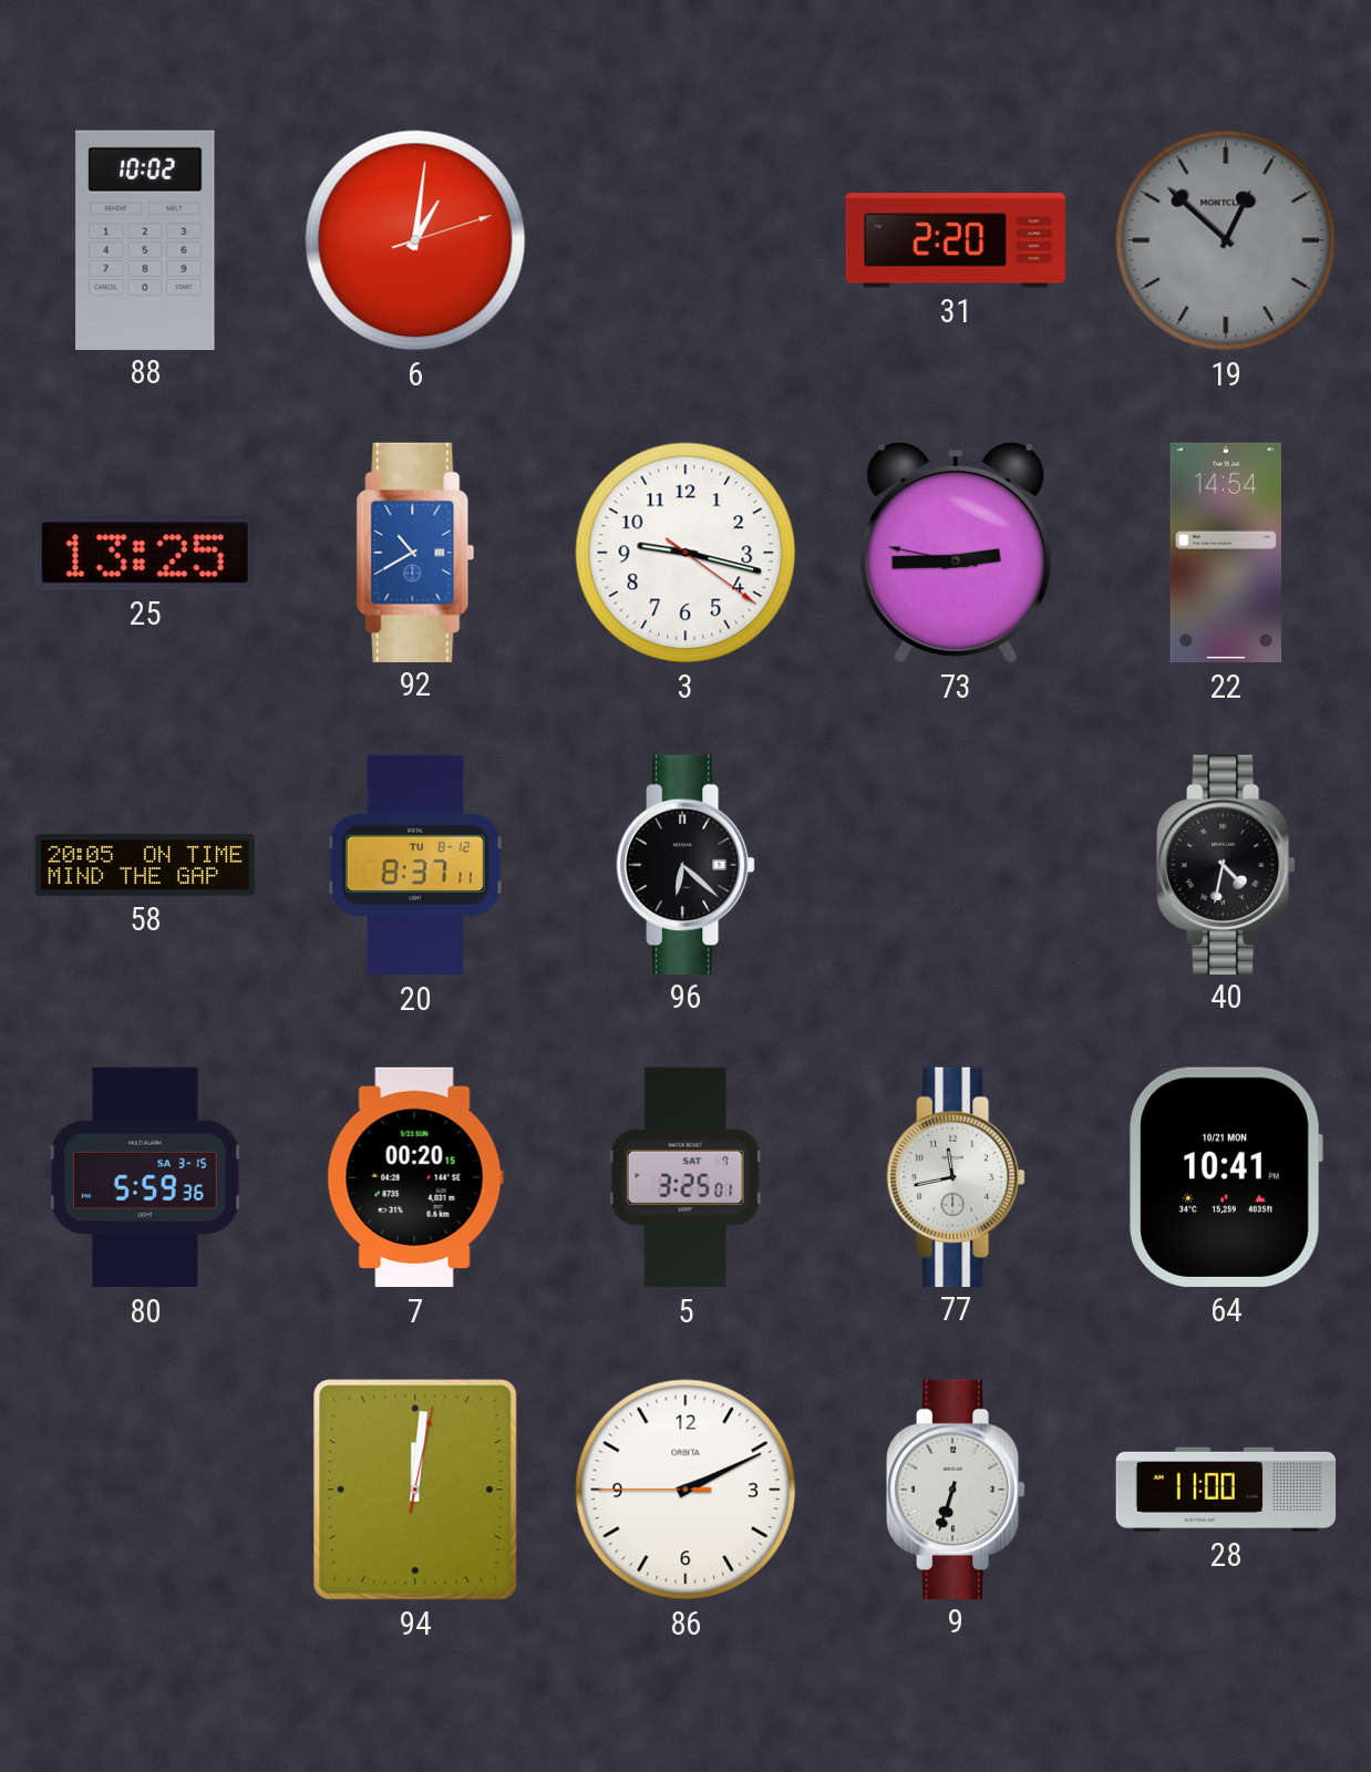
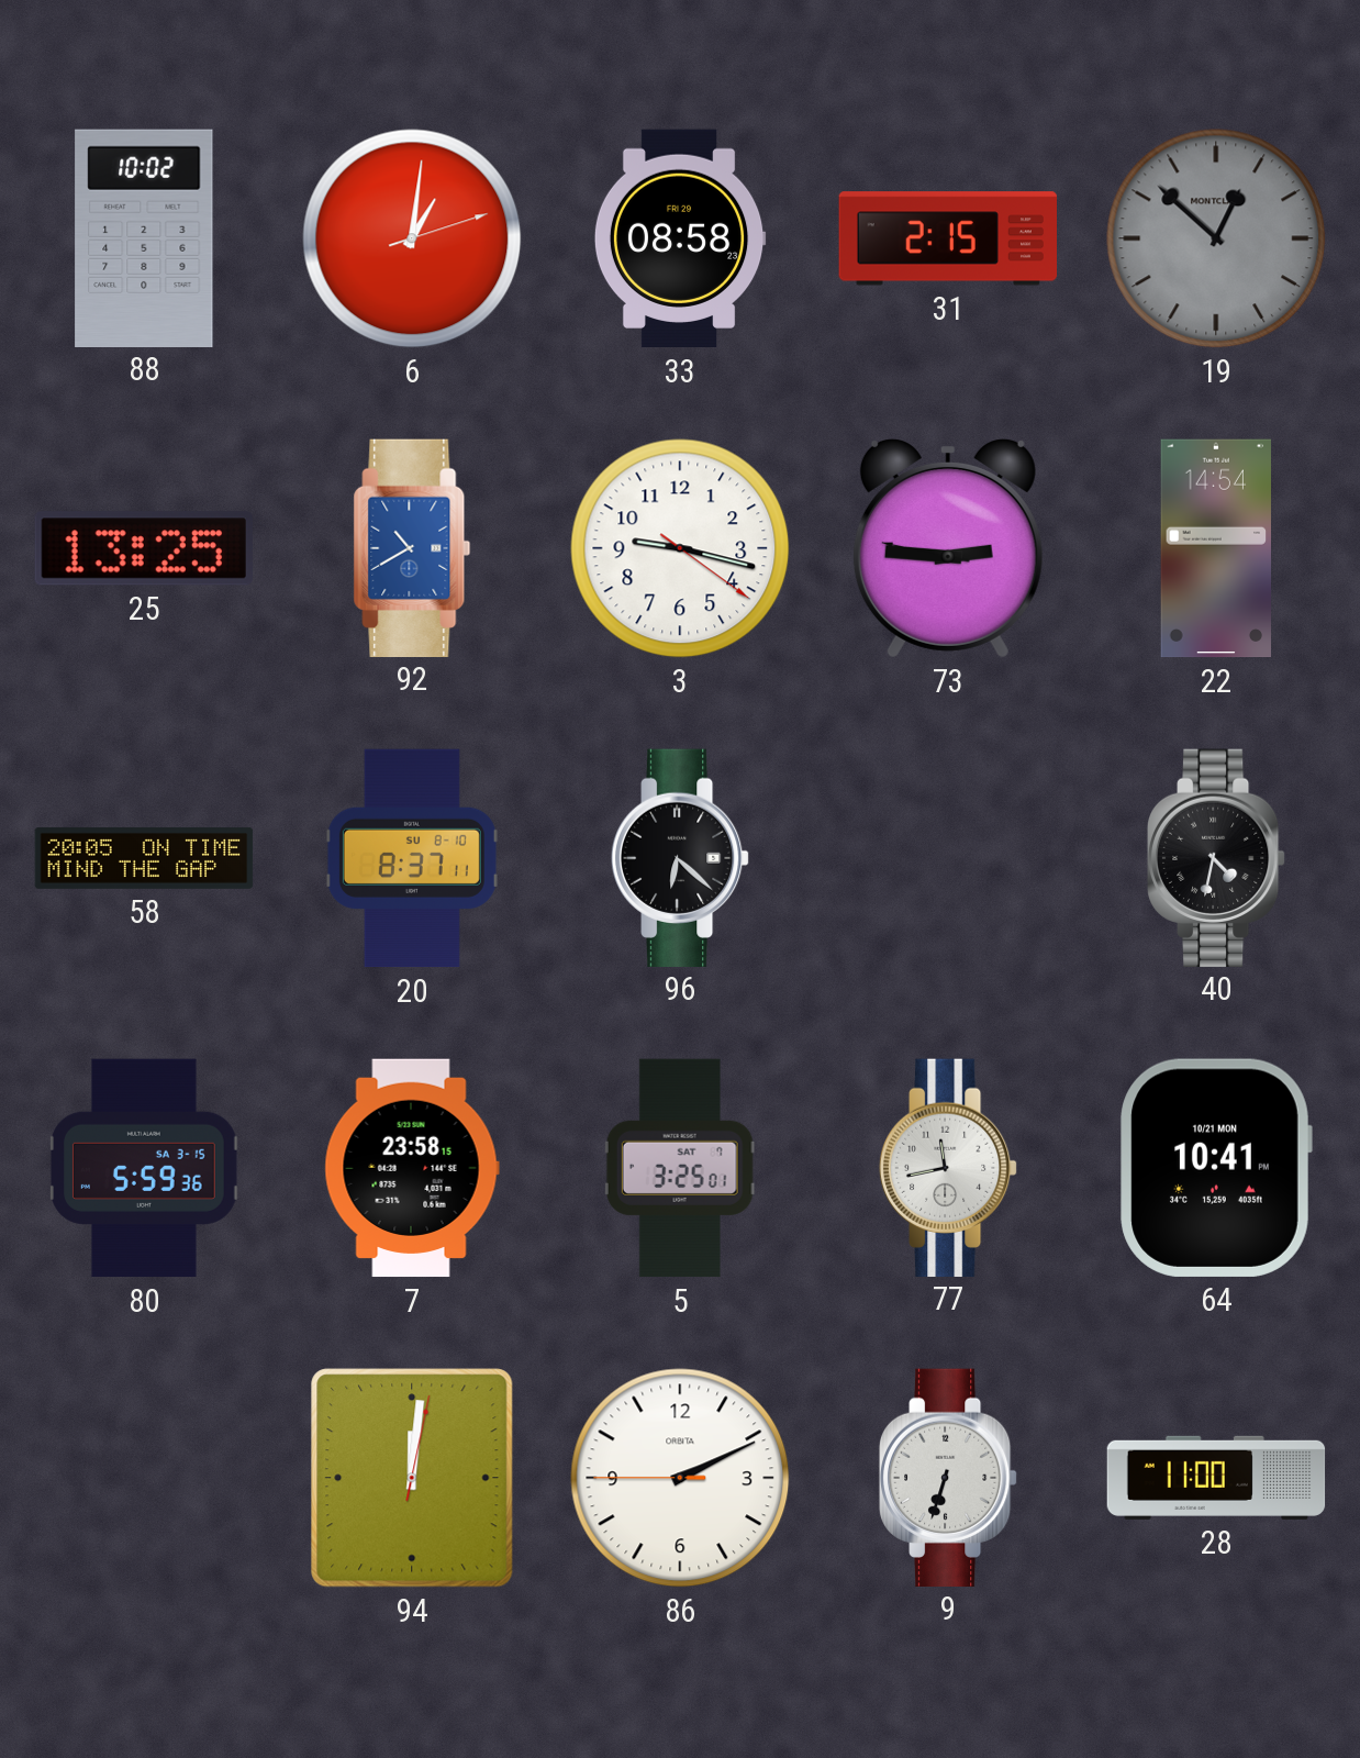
33: none -> 08:58
31: 2:20 -> 2:15
73: 2:44 -> 2:45
20 date: TU 8-12 -> SU 8-10
7: 00:20 -> 23:58
